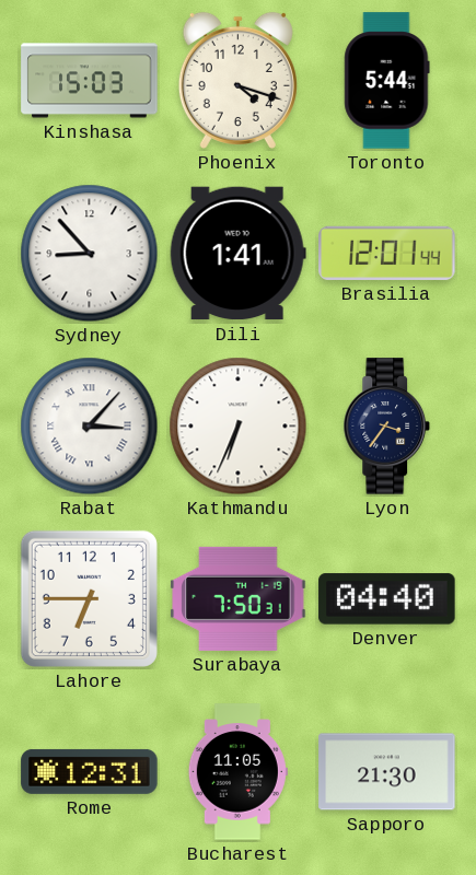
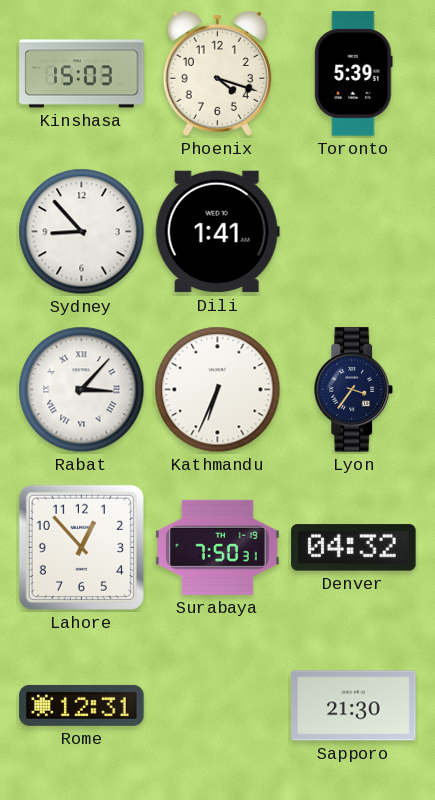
Toronto: 5:44 -> 5:39
Brasilia: 12:01 -> none
Lahore: 6:45 -> 12:53
Denver: 04:40 -> 04:32
Bucharest: 11:05 -> none
